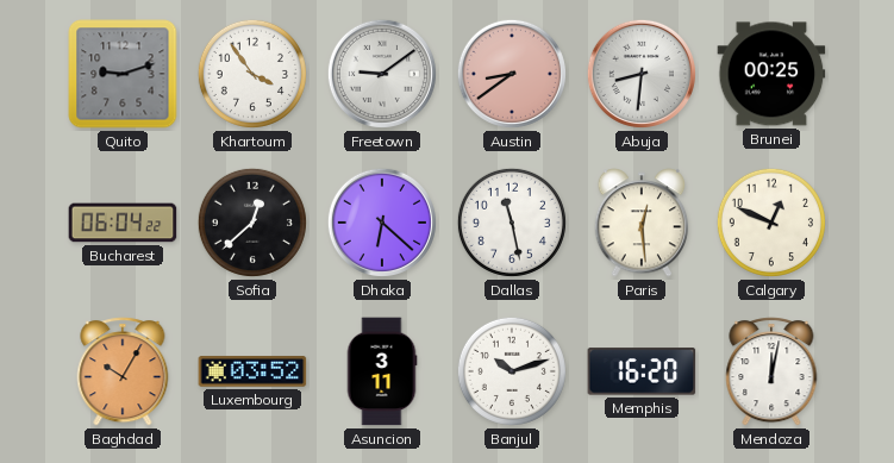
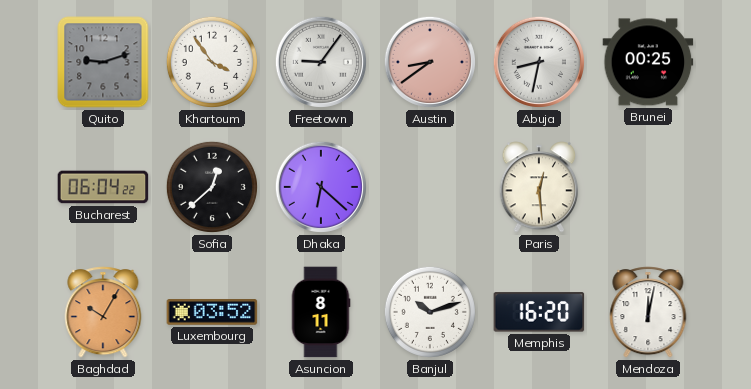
Freetown: 9:09 -> 9:06
Abuja: 8:31 -> 8:32
Dallas: 11:28 -> none
Calgary: 12:49 -> none
Asuncion: 3:11 -> 8:11
